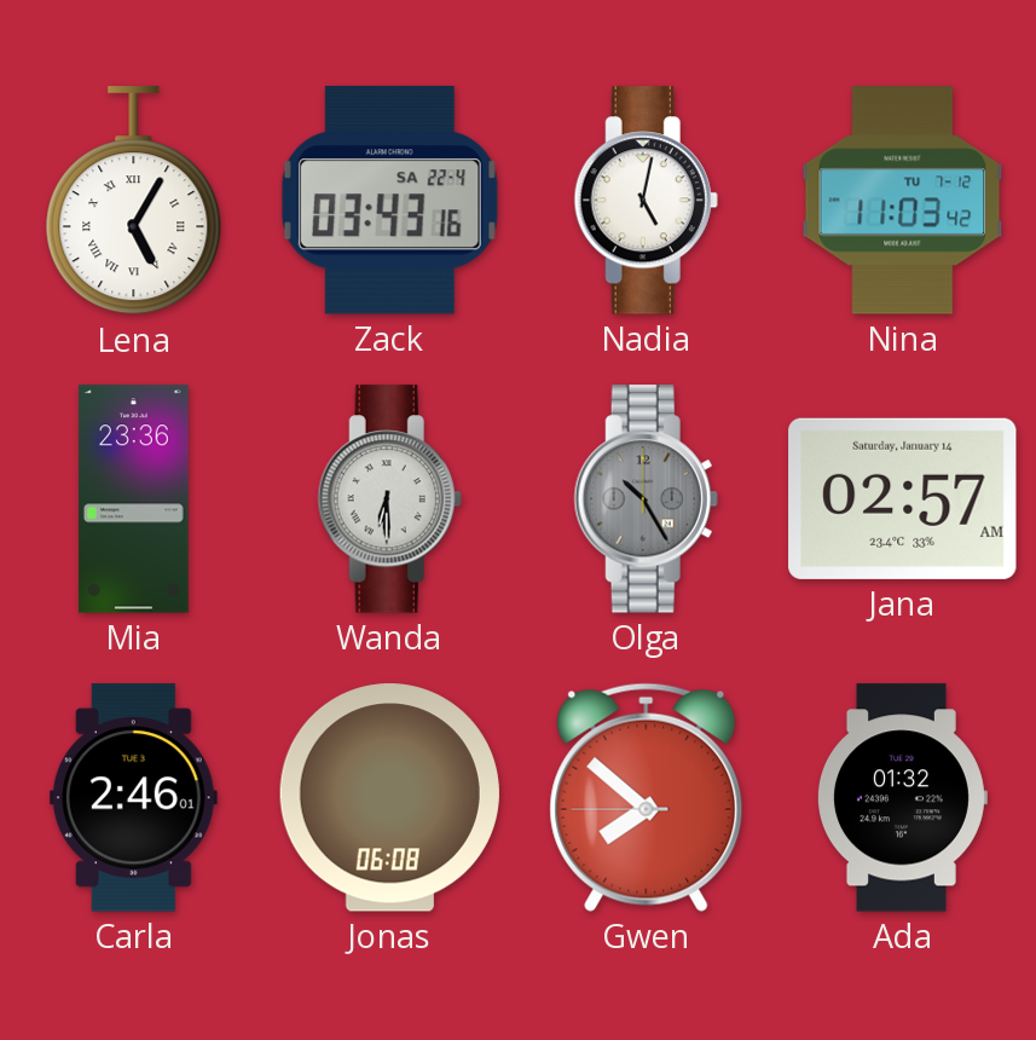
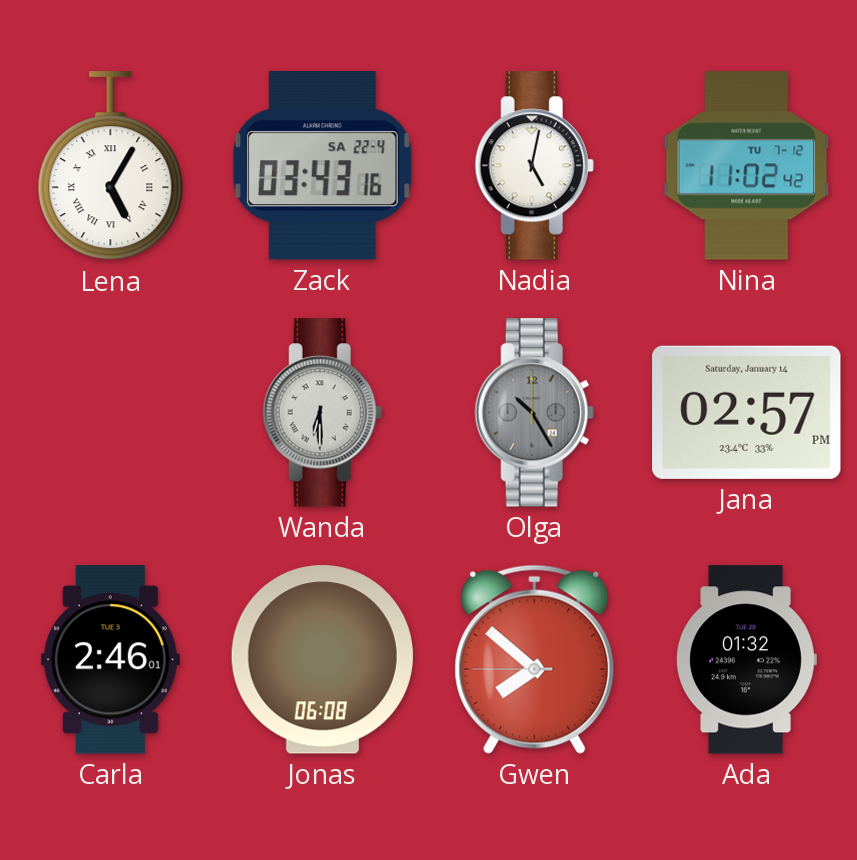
Nina: 11:03 -> 11:02
Mia: 23:36 -> none
Jana: 02:57 AM -> 02:57 PM
